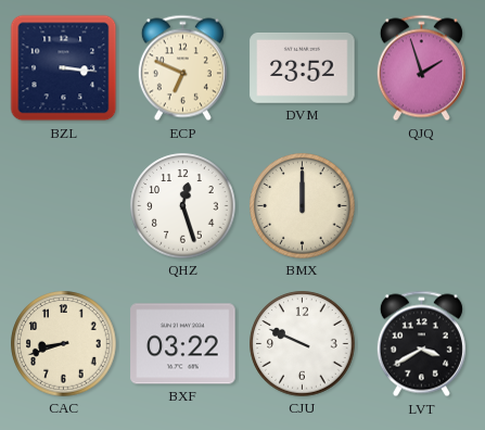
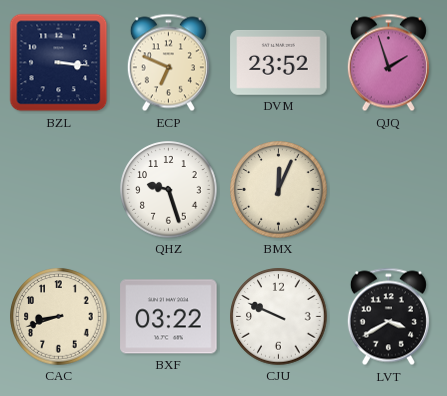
QHZ: 12:27 -> 9:27
BMX: 12:00 -> 12:04
